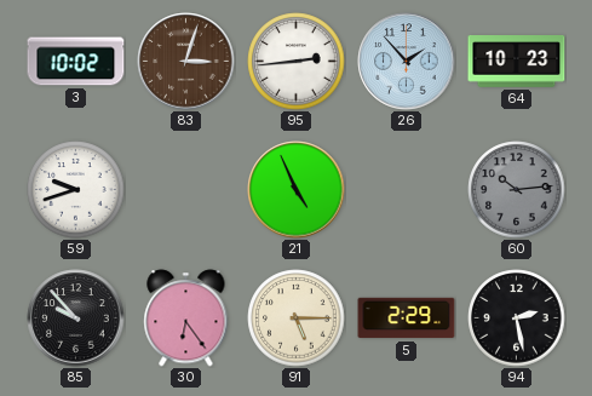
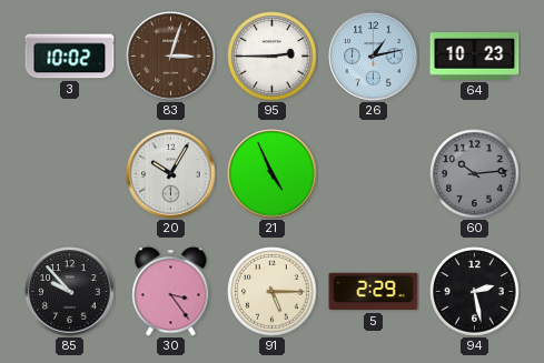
95: 2:44 -> 2:45
26: 1:53 -> 1:13
59: 9:42 -> none
20: none -> 10:05
30: 6:24 -> 3:24
